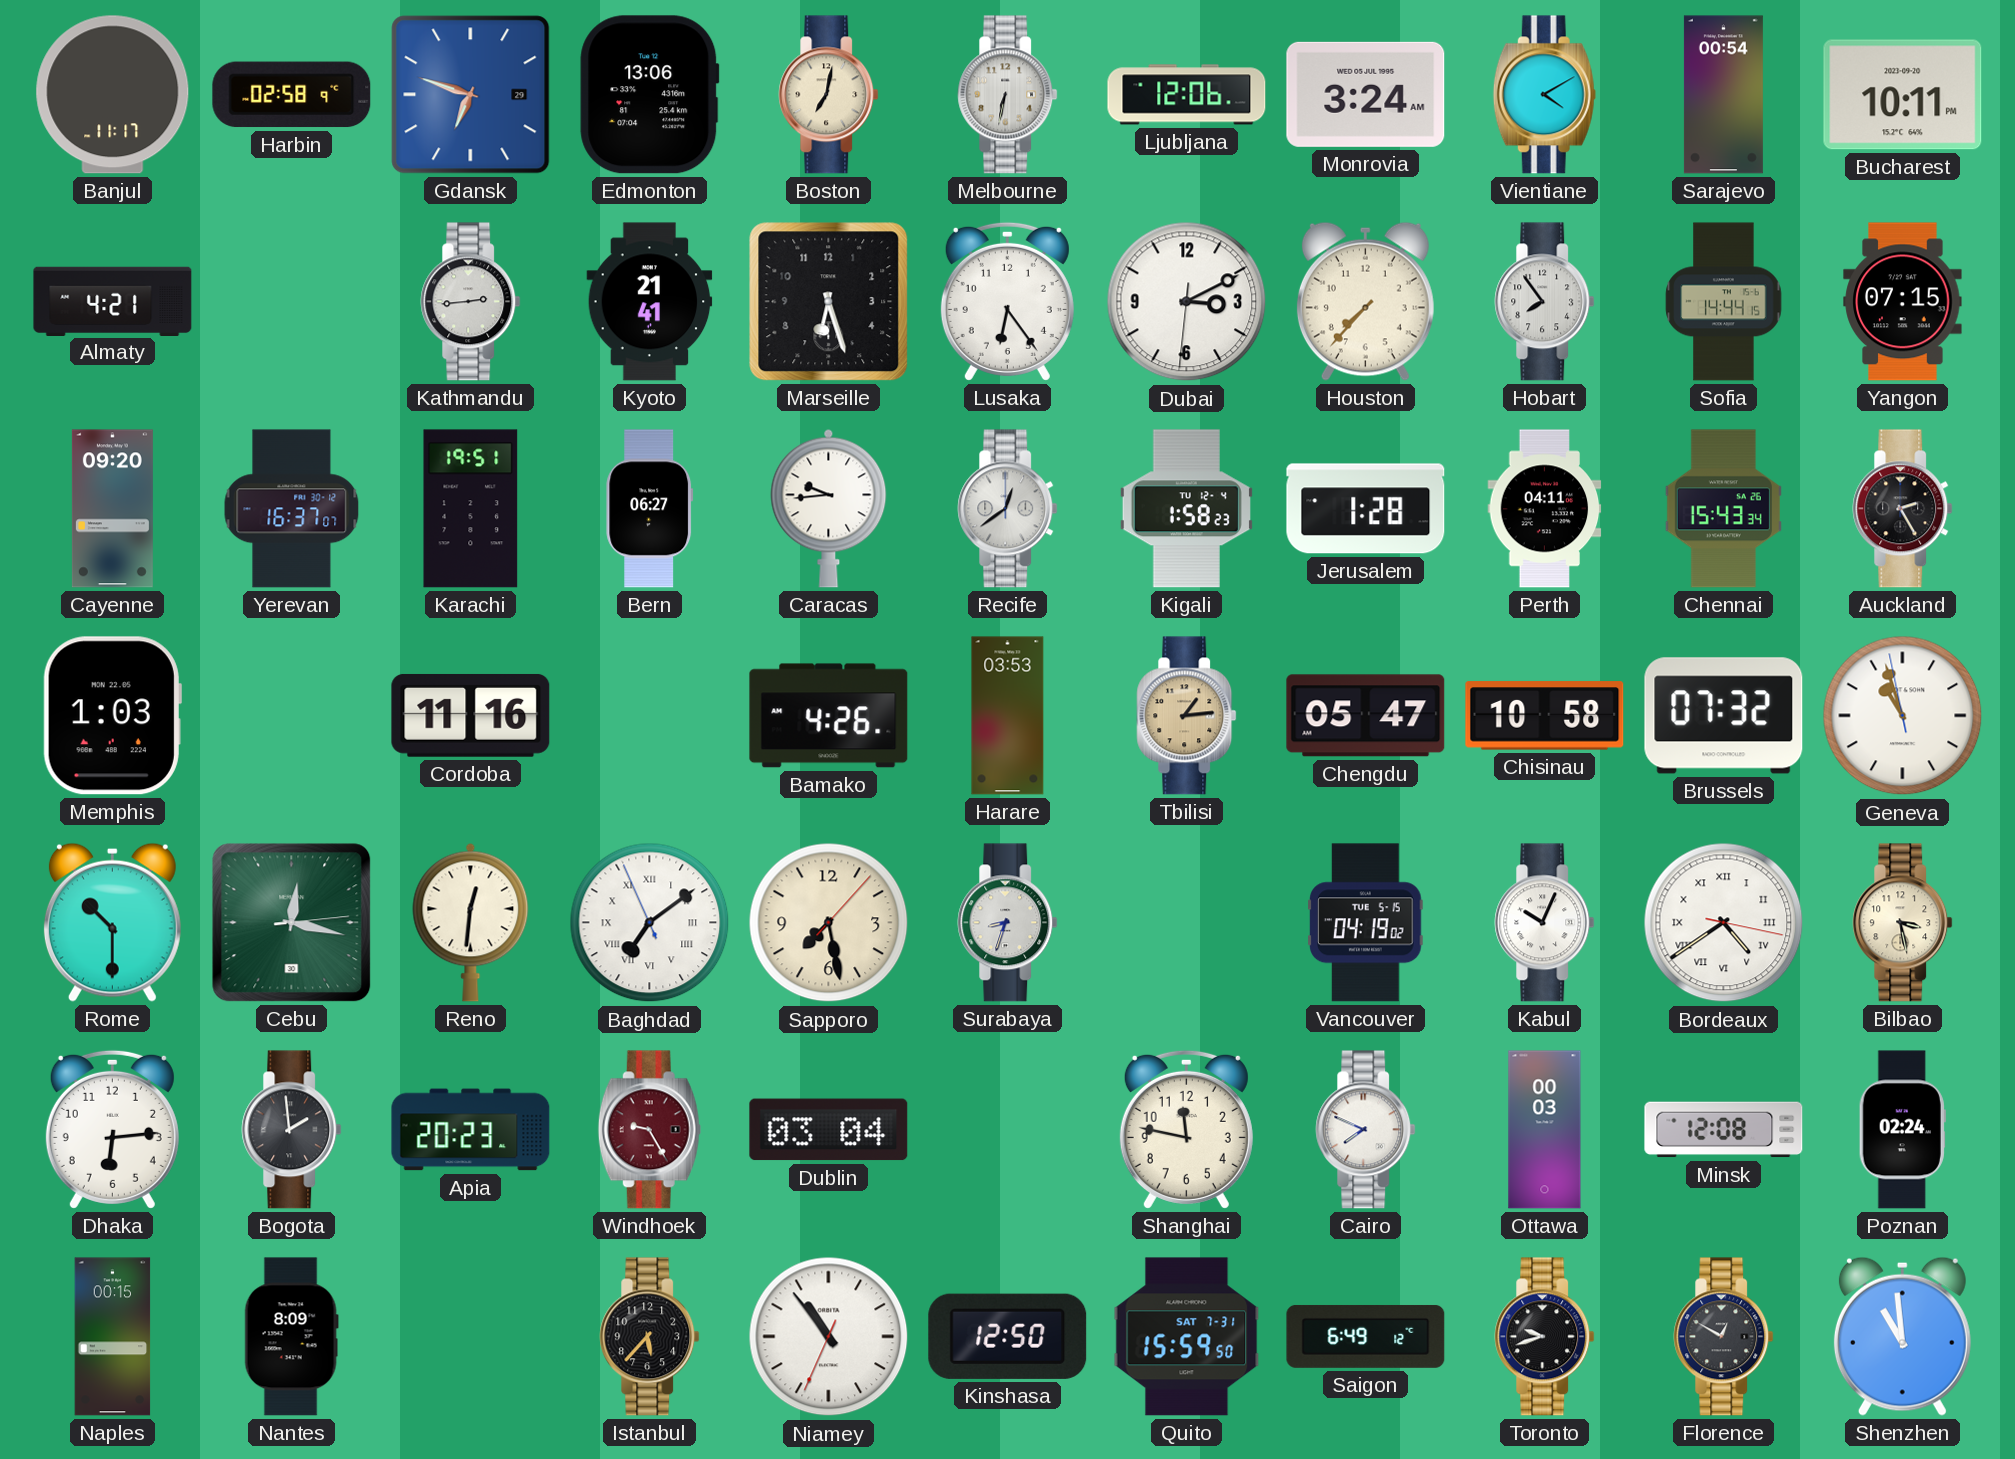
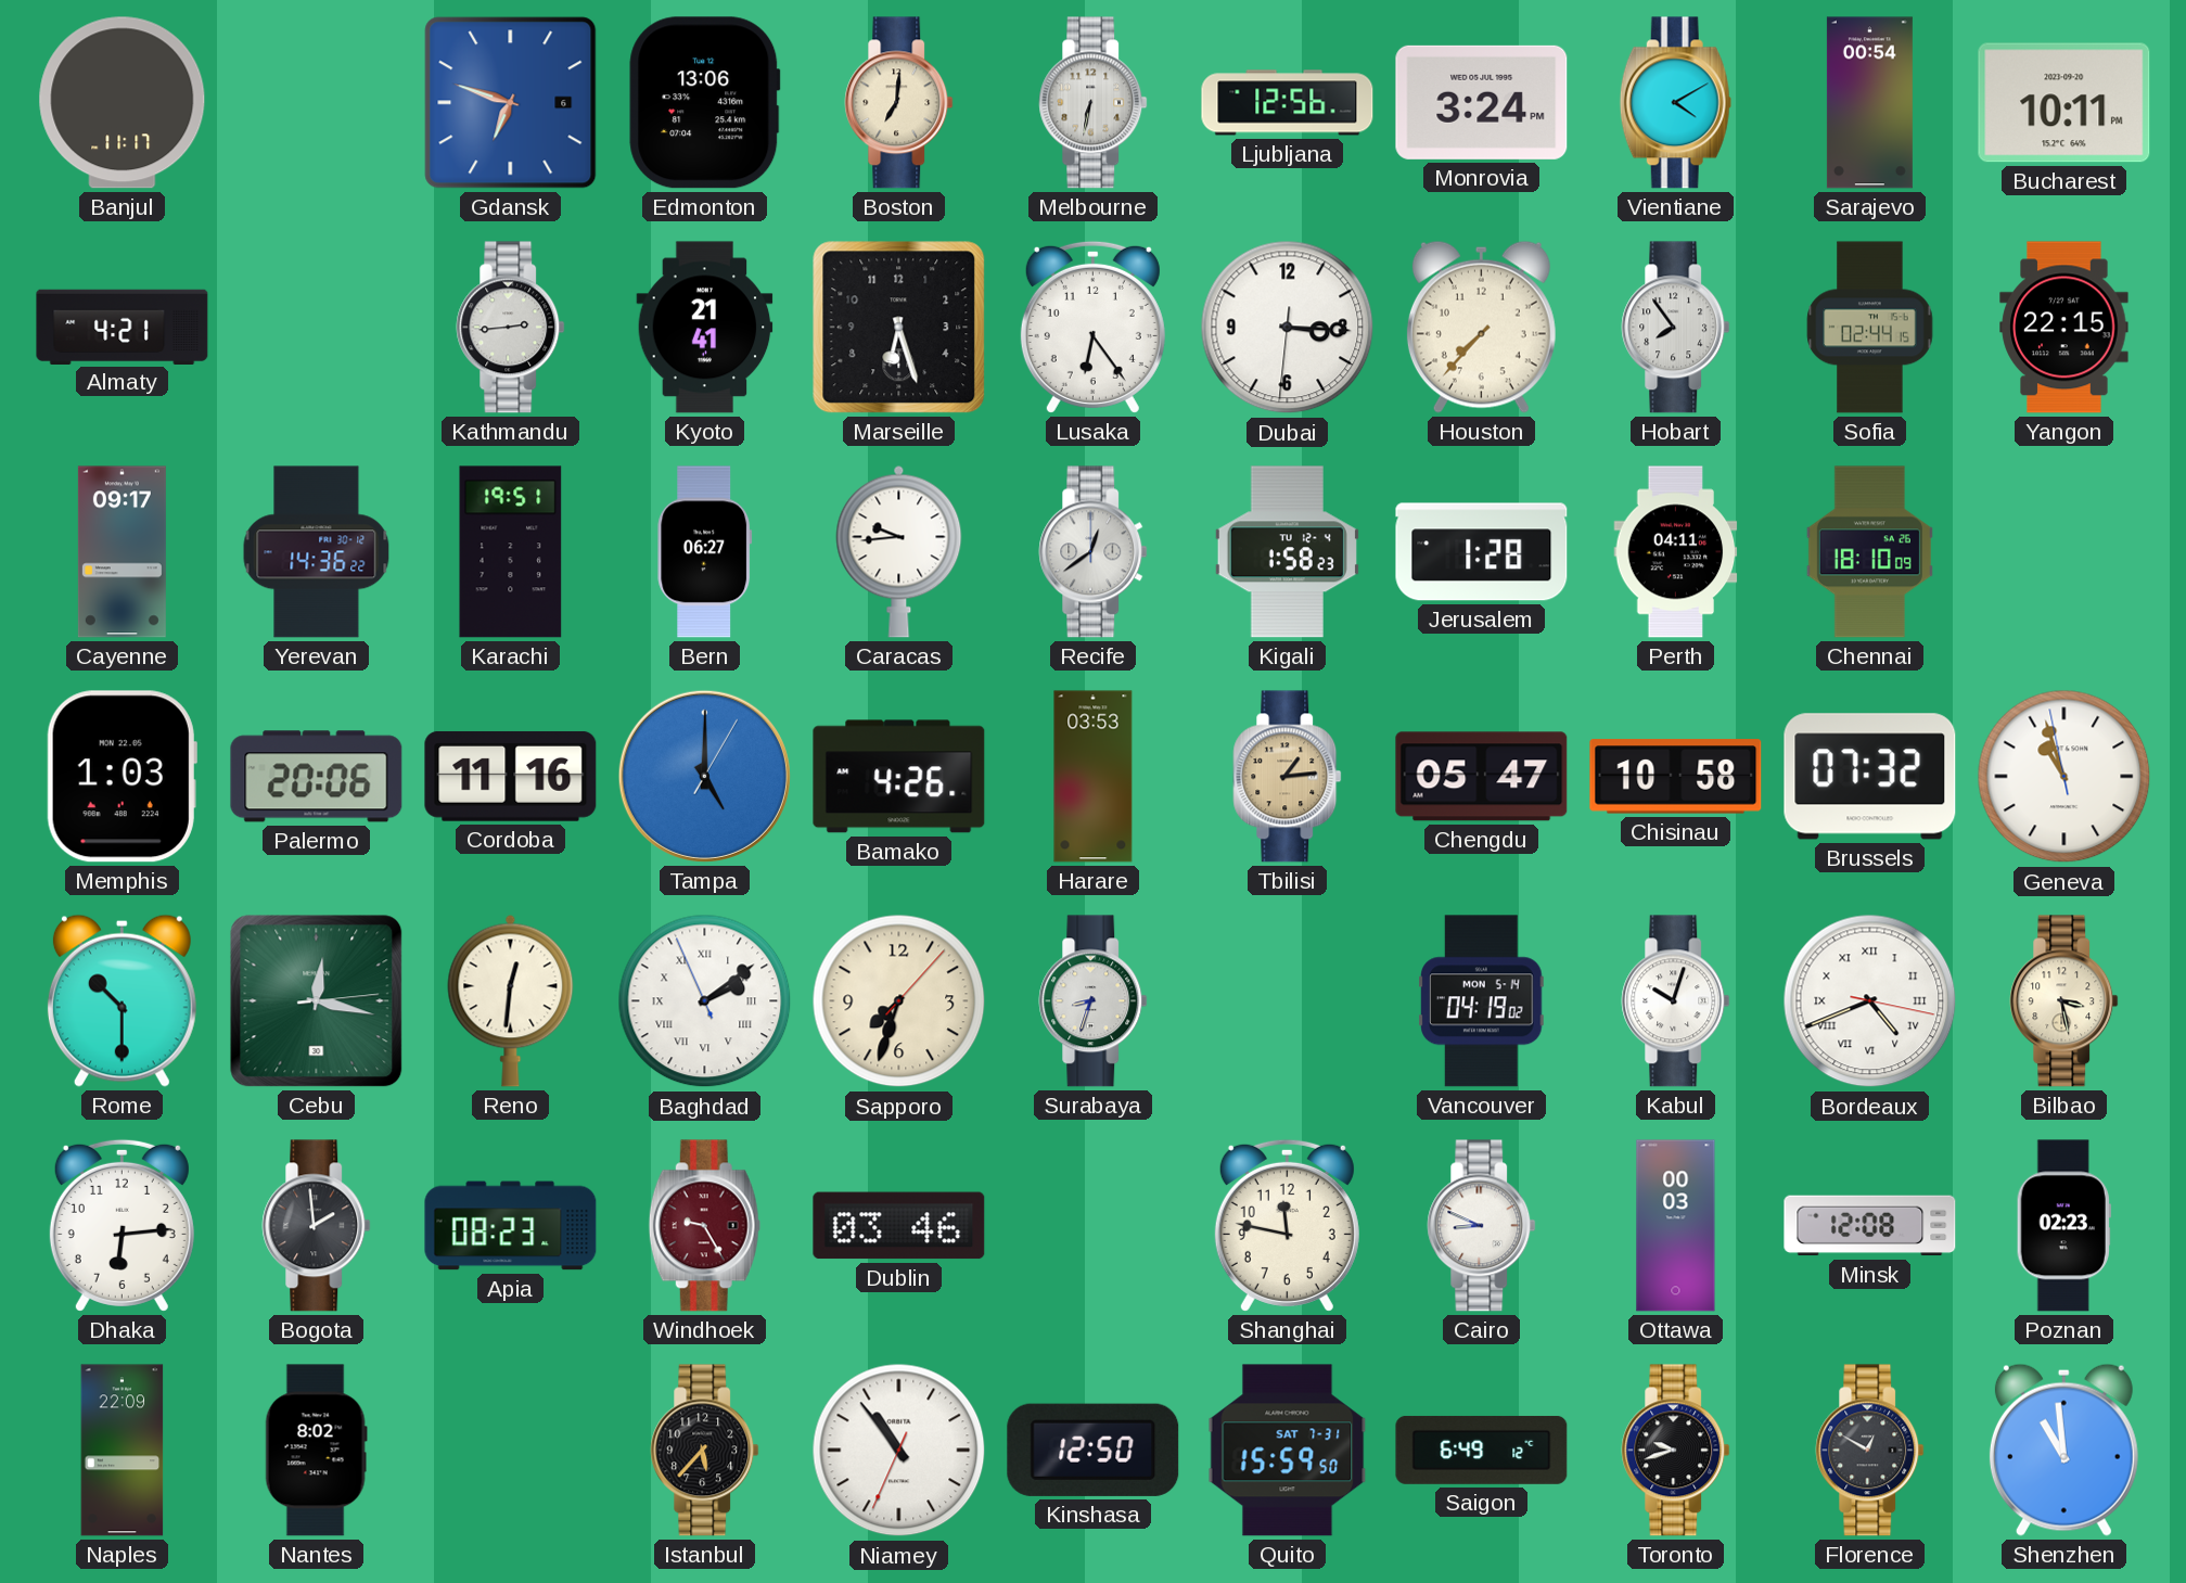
Harbin: 02:58 -> none
Gdansk date: 29 -> 6
Boston: 7:02 -> 7:01
Ljubljana: 12:06 -> 12:56
Monrovia: 3:24 AM -> 3:24 PM
Dubai: 3:10 -> 3:15
Sofia: 14:44 -> 02:44
Yangon: 07:15 -> 22:15
Cayenne: 09:20 -> 09:17
Yerevan: 16:37 -> 14:36
Chennai: 15:43 -> 18:10
Auckland: 2:25 -> none
Palermo: none -> 20:06
Tampa: none -> 5:00
Baghdad: 7:08 -> 2:08
Sapporo: 7:28 -> 7:33
Vancouver date: TUE 5-15 -> MON 5-14
Kabul: 10:04 -> 10:03
Bordeaux: 4:39 -> 4:41
Apia: 20:23 -> 08:23
Dublin: 03:04 -> 03:46
Cairo: 7:49 -> 8:49
Poznan: 02:24 -> 02:23
Naples: 00:15 -> 22:09
Nantes: 8:09 -> 8:02
